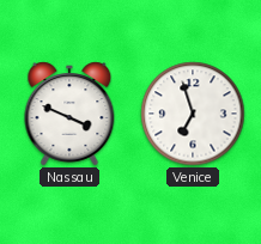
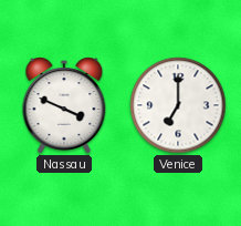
Venice: 6:57 -> 7:00
